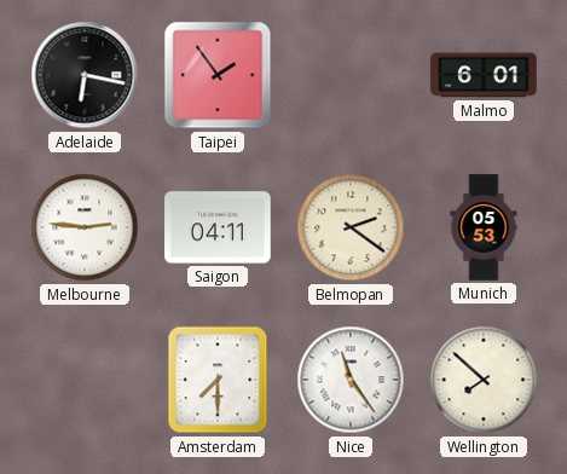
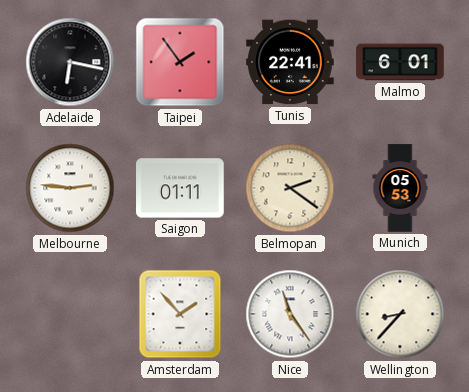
Tunis: none -> 22:41
Saigon: 04:11 -> 01:11
Amsterdam: 7:30 -> 1:53
Wellington: 7:52 -> 8:37
